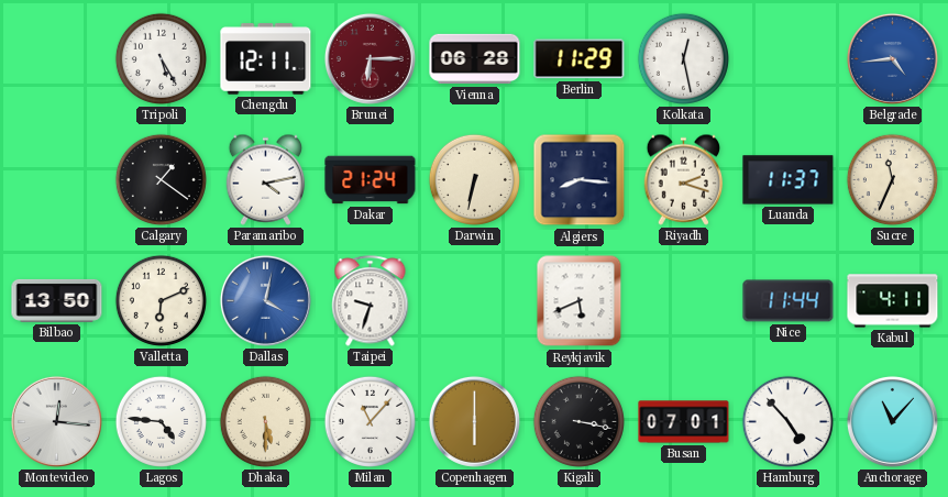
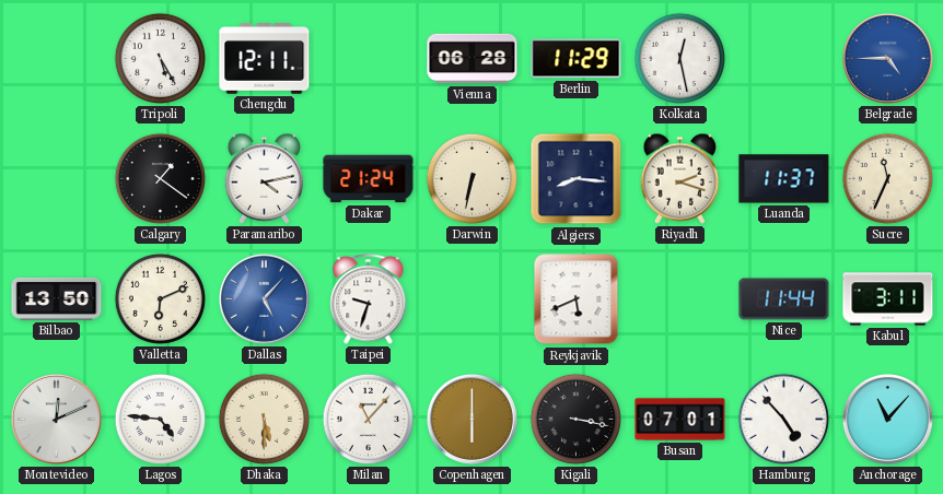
Brunei: 6:15 -> none
Belgrade: 4:44 -> 4:45
Dallas: 4:02 -> 5:07
Kabul: 4:11 -> 3:11
Montevideo: 12:16 -> 12:11
